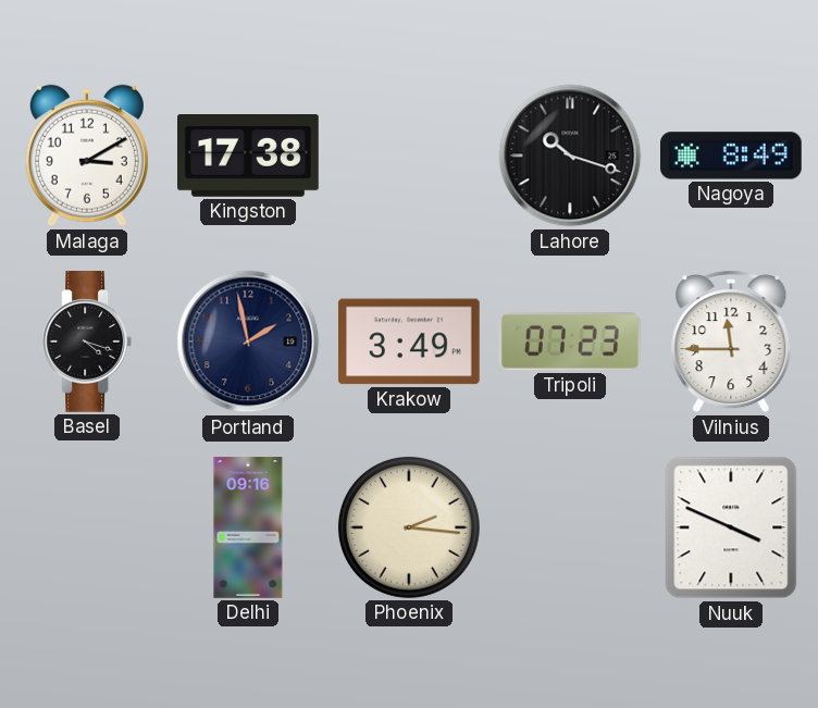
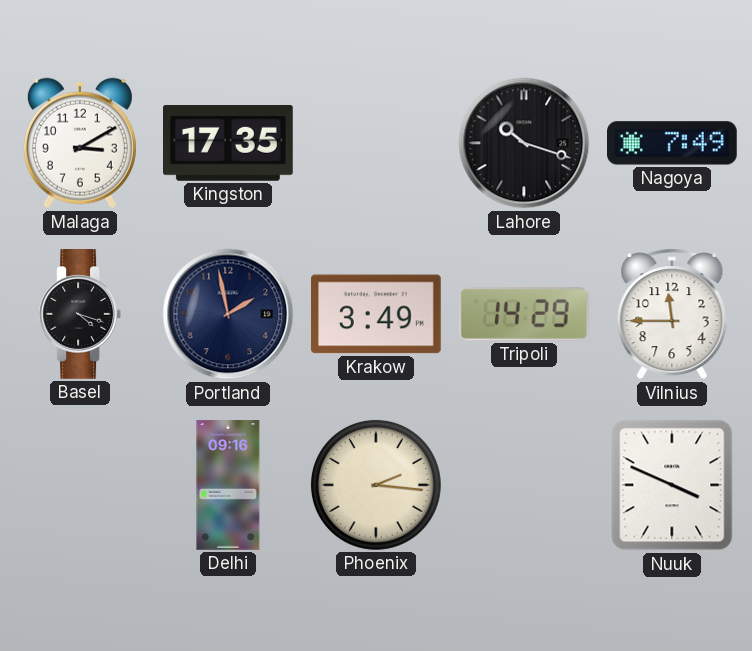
Kingston: 17:38 -> 17:35
Nagoya: 8:49 -> 7:49
Tripoli: 07:23 -> 14:29
